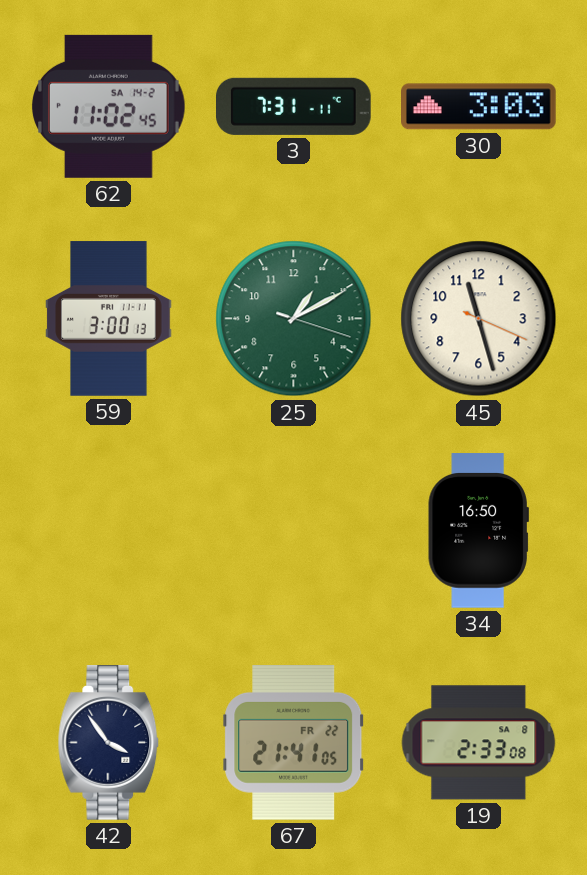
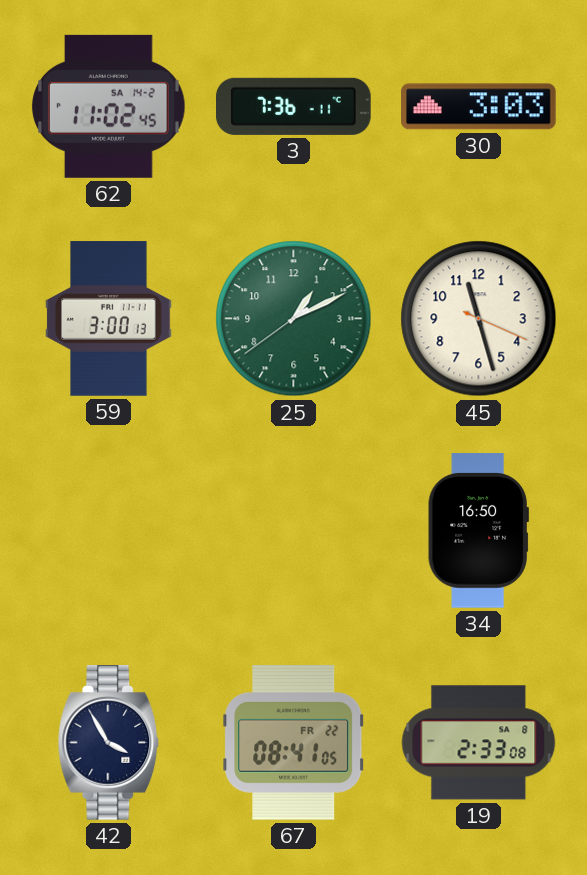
3: 7:31 -> 7:36
25: 1:10:18 -> 1:10:39
42: 3:54 -> 3:55
67: 21:41 -> 08:41
